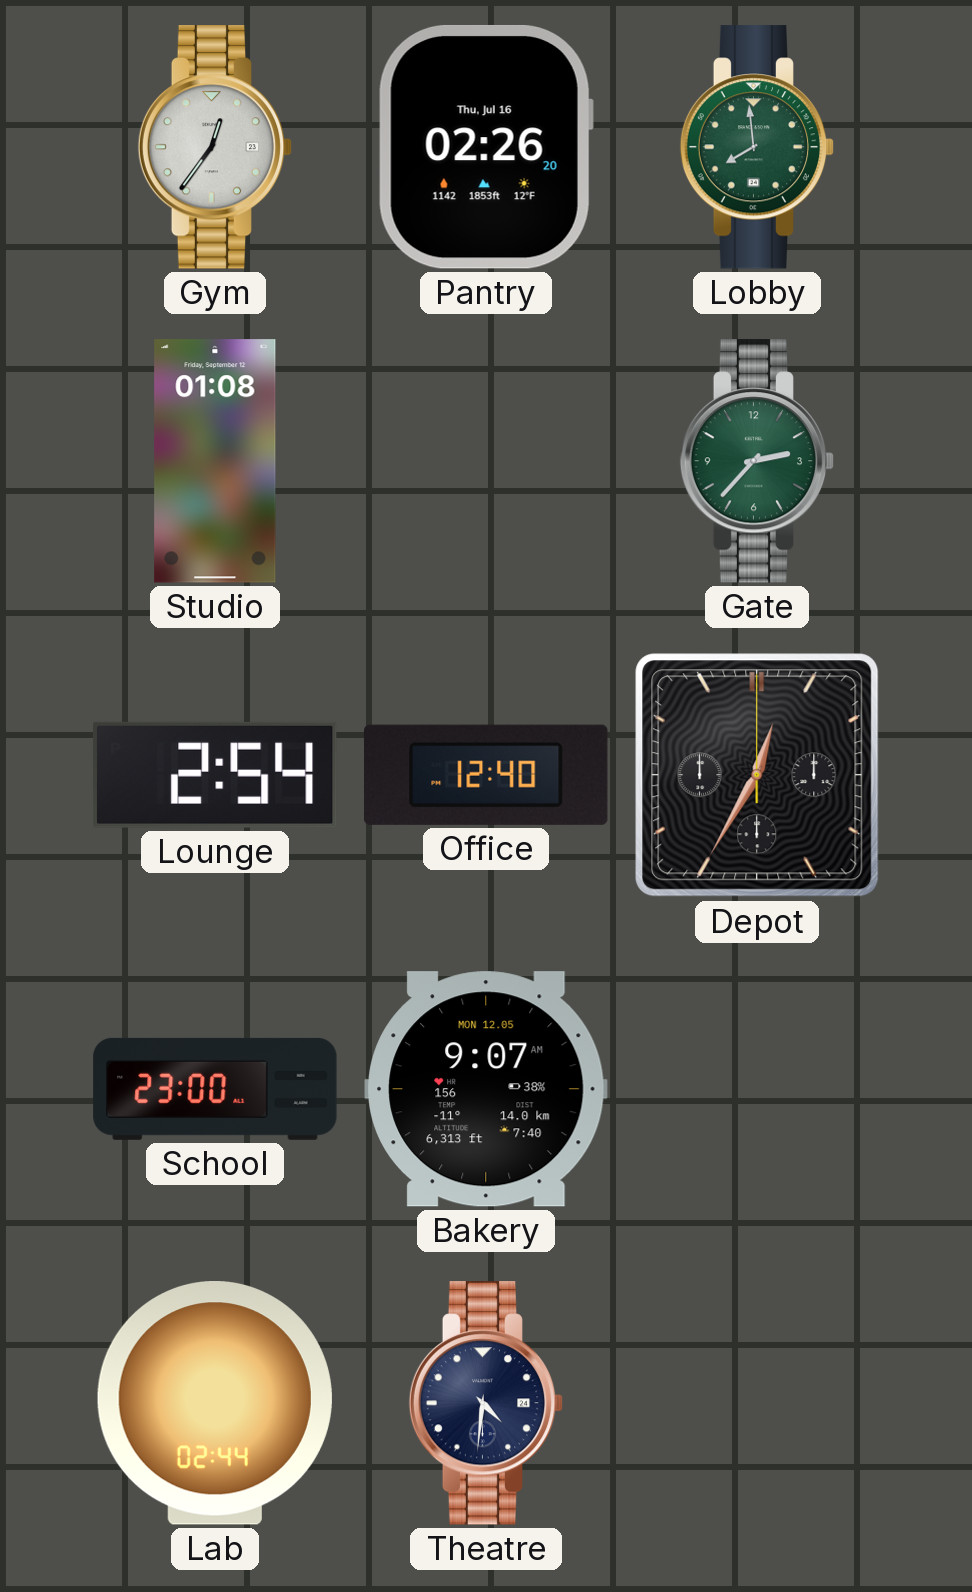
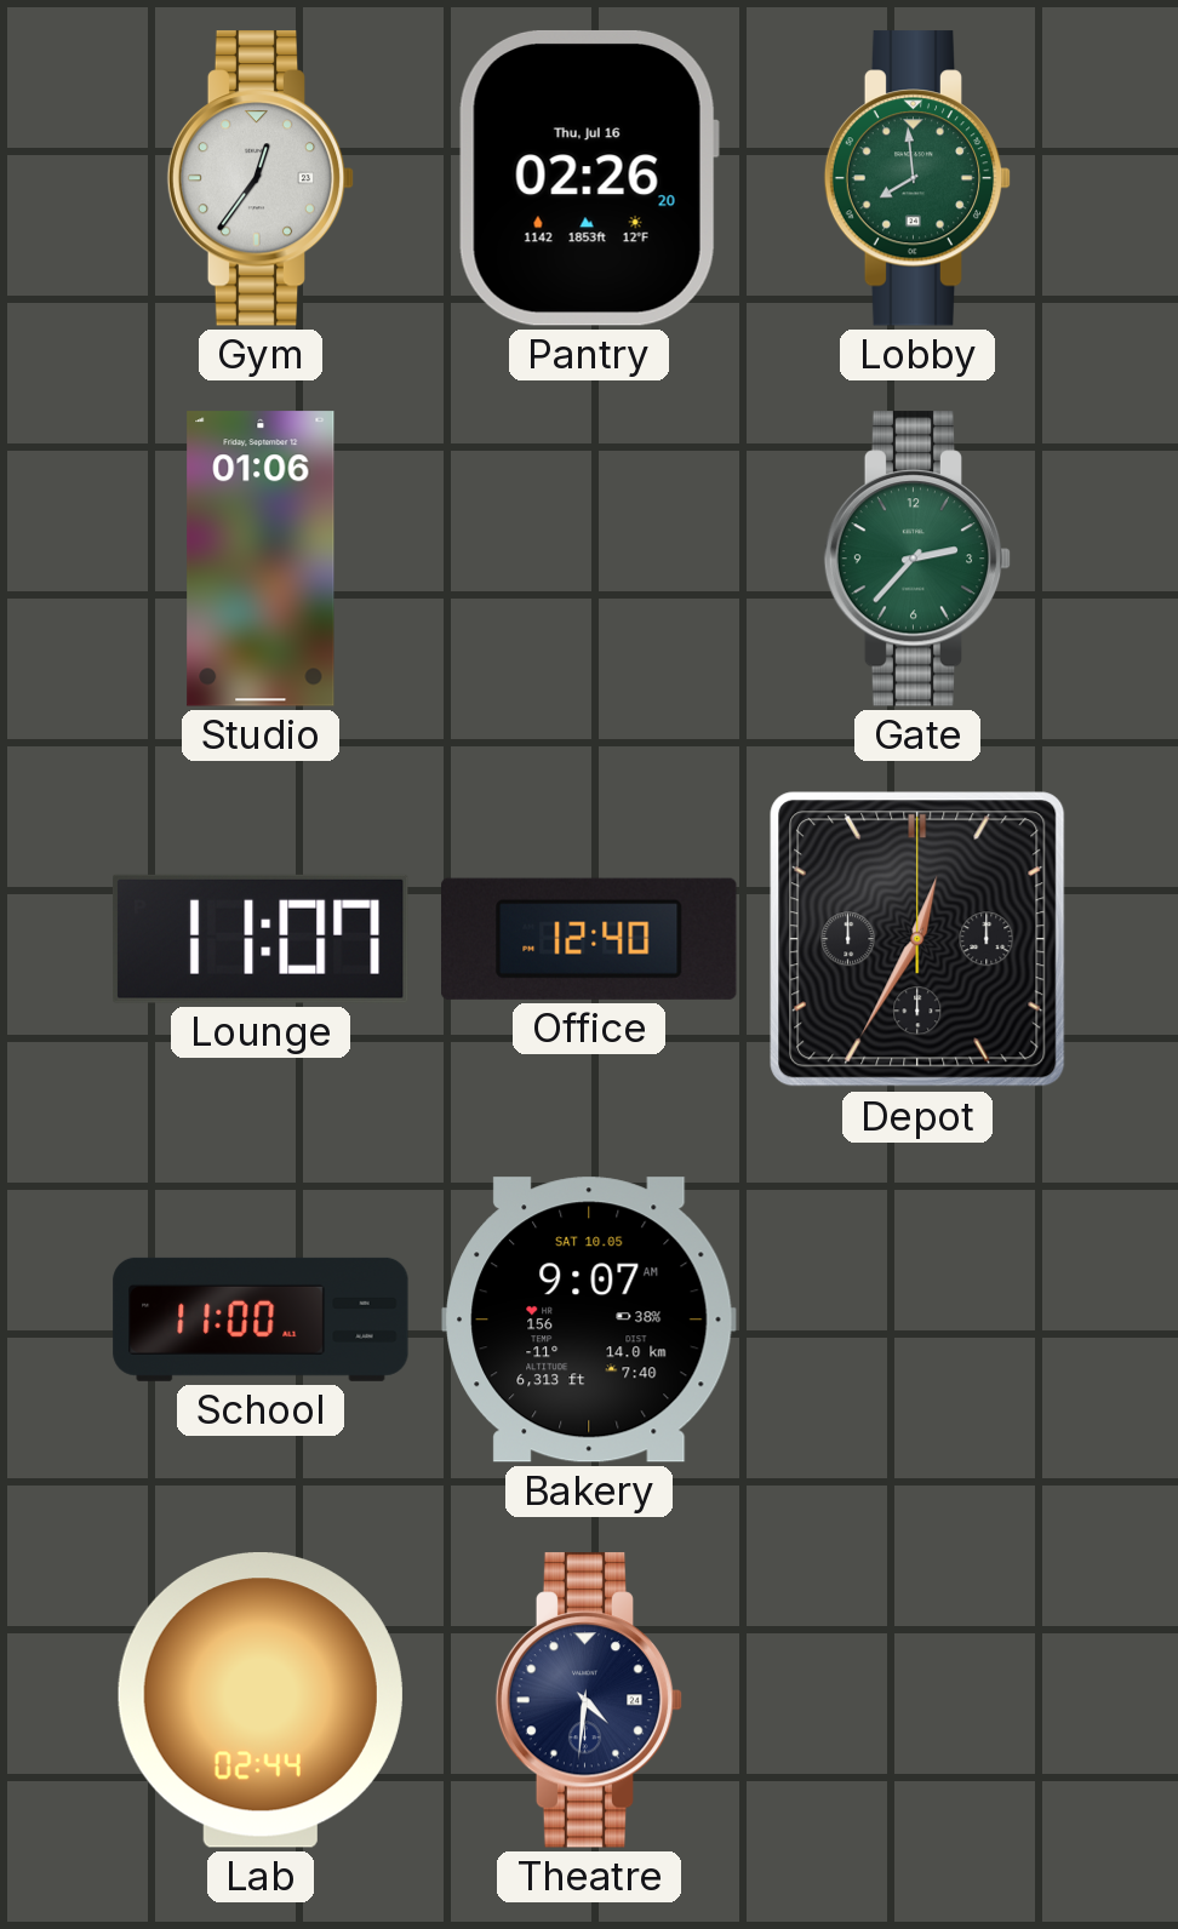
Studio: 01:08 -> 01:06
Lounge: 2:54 -> 11:07
School: 23:00 -> 11:00
Bakery date: MON 12.05 -> SAT 10.05
